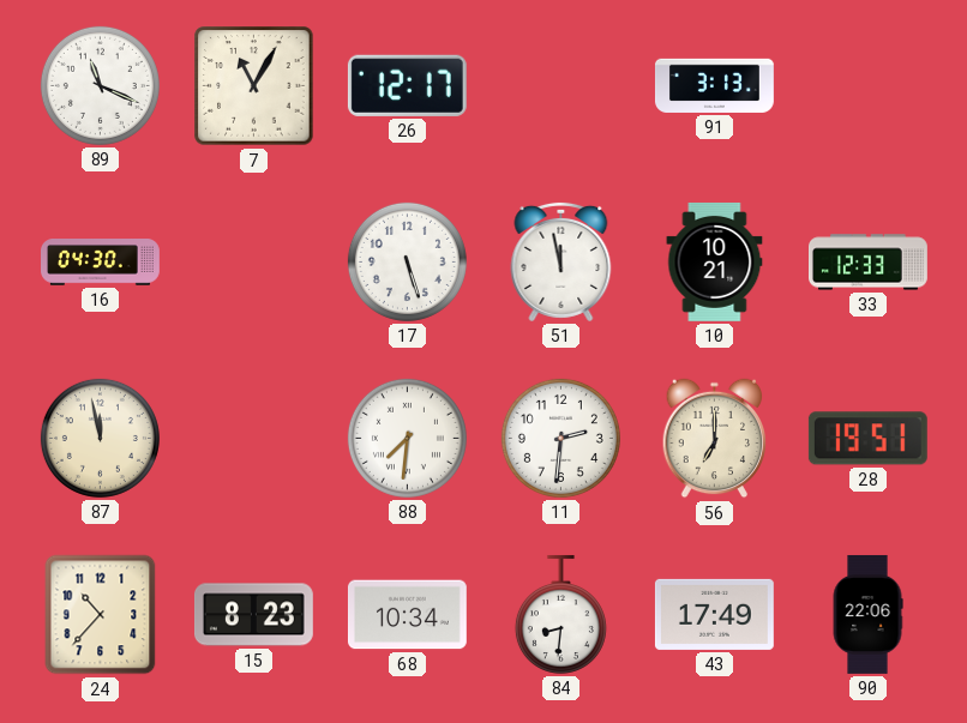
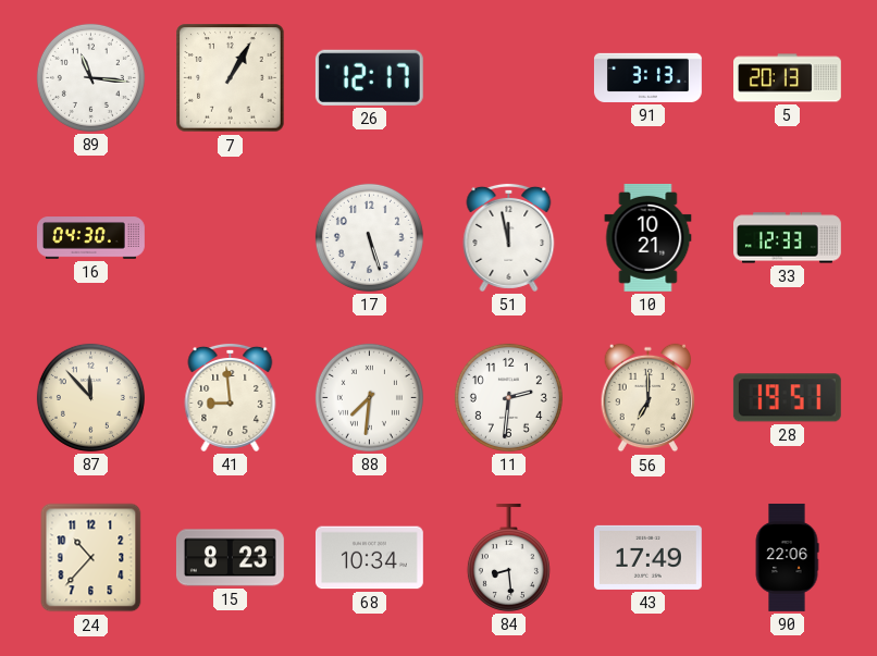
89: 11:19 -> 11:16
7: 11:05 -> 1:05
5: none -> 20:13
87: 11:58 -> 11:53
41: none -> 8:59
84: 8:31 -> 8:29
